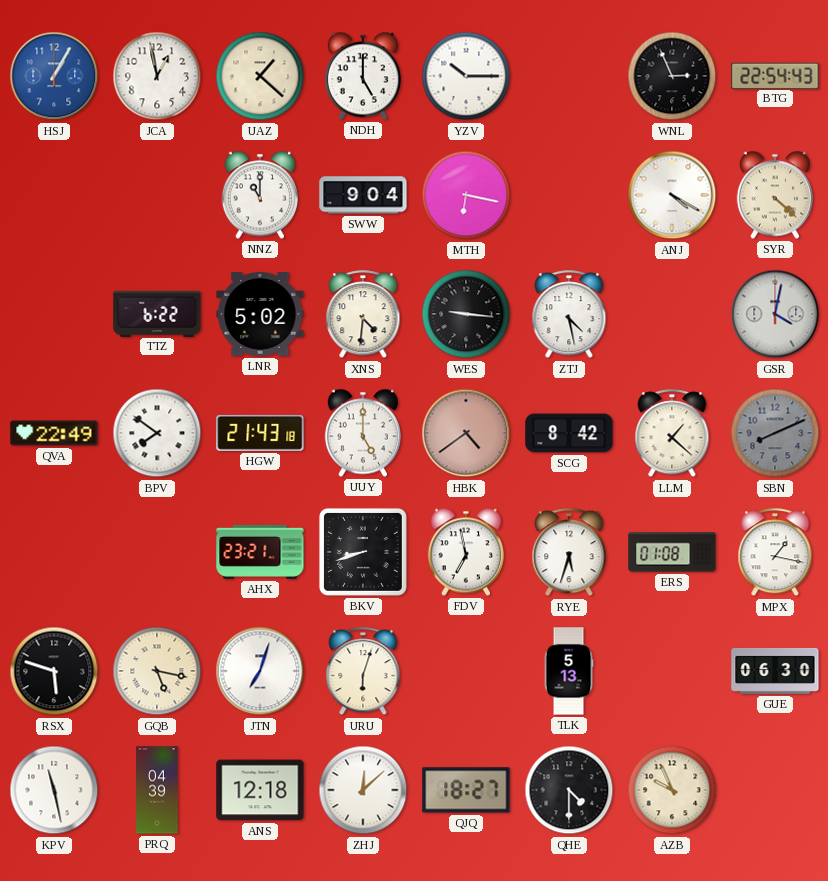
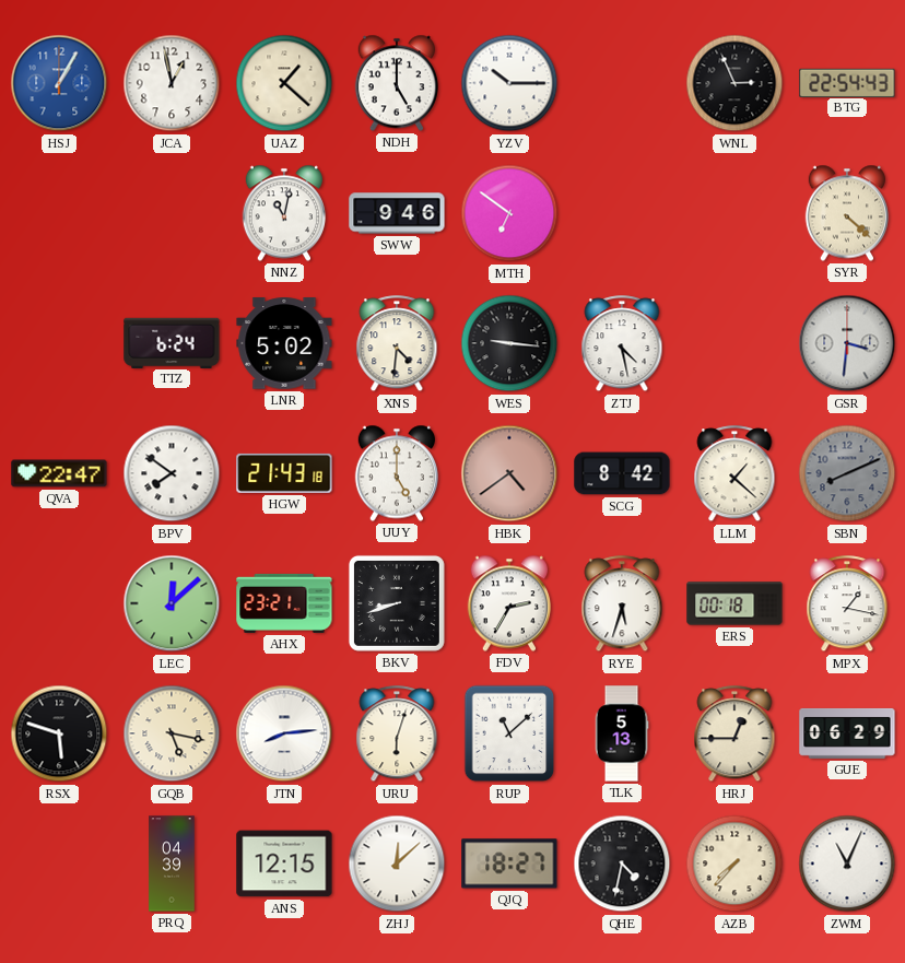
NNZ: 11:00 -> 11:02
SWW: 9:04 -> 9:46
MTH: 6:17 -> 6:51
ANJ: 4:20 -> none
TTZ: 6:22 -> 6:24
GSR: 4:02 -> 3:31
QVA: 22:49 -> 22:47
LEC: none -> 12:08
FDV: 6:58 -> 2:35
ERS: 01:08 -> 00:18
JTN: 7:03 -> 8:14
RUP: none -> 11:08
HRJ: none -> 12:45
GUE: 06:30 -> 06:29
KPV: 11:28 -> none
ANS: 12:18 -> 12:15
QHE: 4:30 -> 4:32
AZB: 9:56 -> 7:37
ZWM: none -> 11:04
